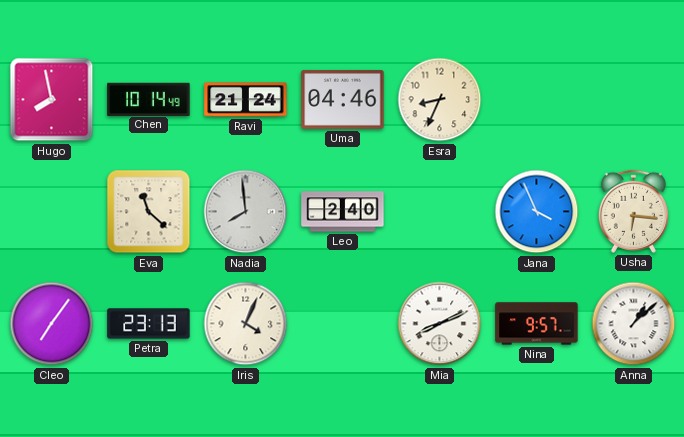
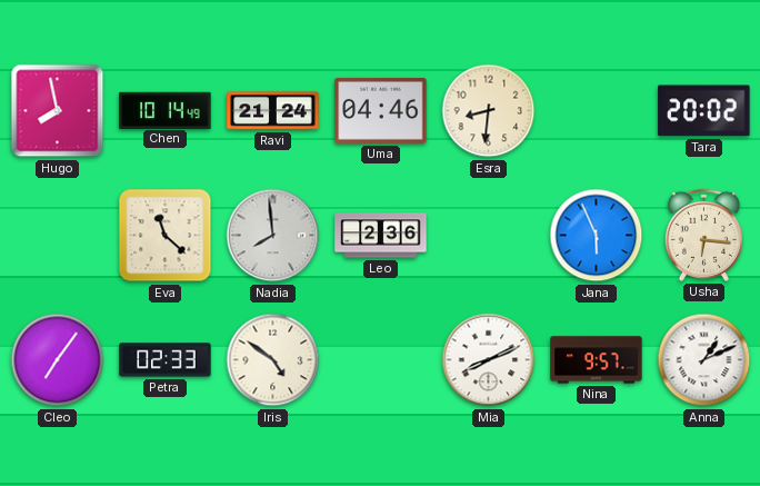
Esra: 8:34 -> 8:31
Tara: none -> 20:02
Leo: 2:40 -> 2:36
Jana: 3:56 -> 5:56
Petra: 23:13 -> 02:33
Iris: 4:04 -> 4:51
Anna: 1:08 -> 1:11
